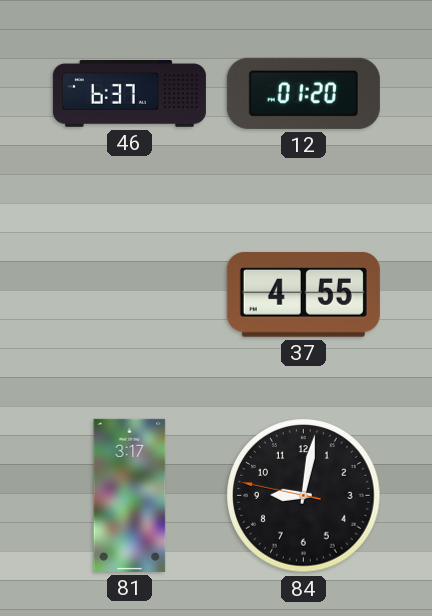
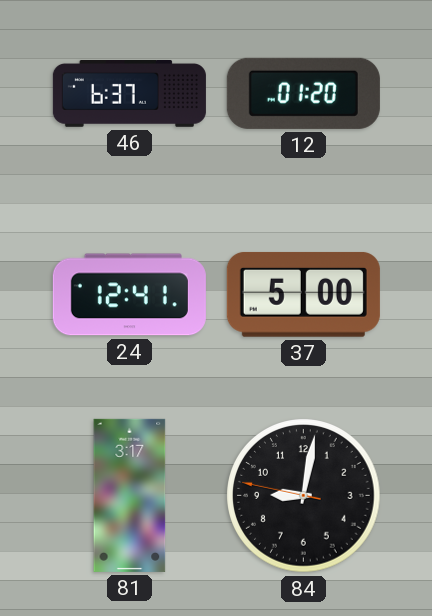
24: none -> 12:41
37: 4:55 -> 5:00
